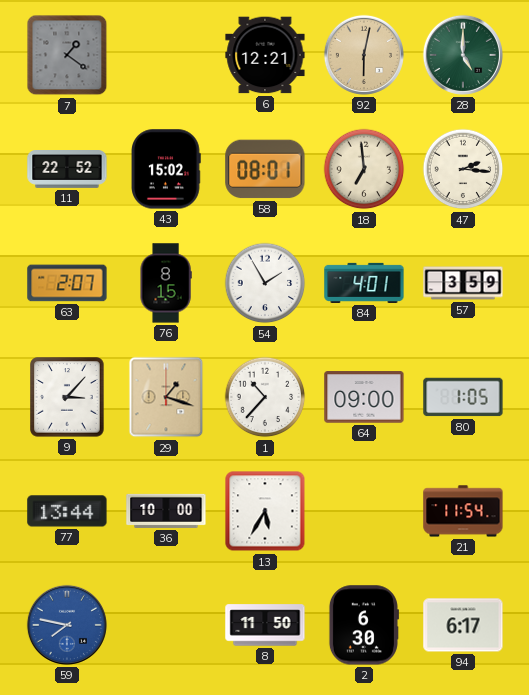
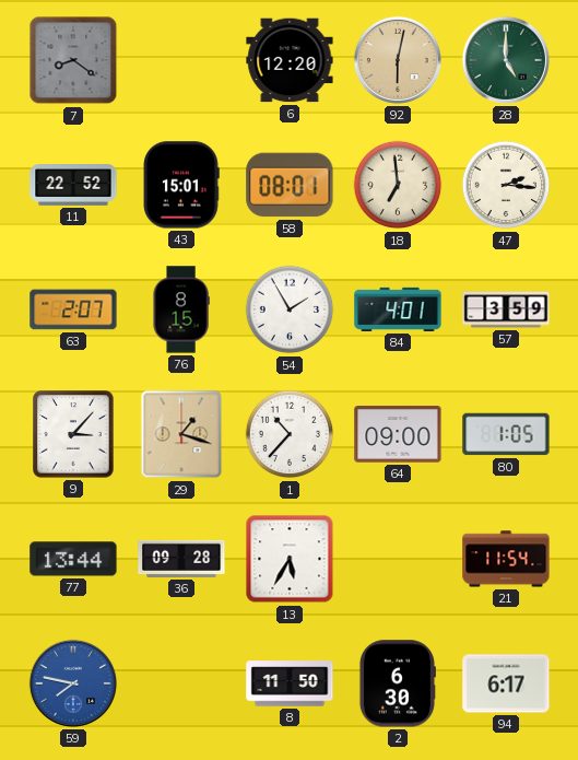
7: 1:21 -> 8:21
6: 12:21 -> 12:20
43: 15:02 -> 15:01
36: 10:00 -> 09:28
